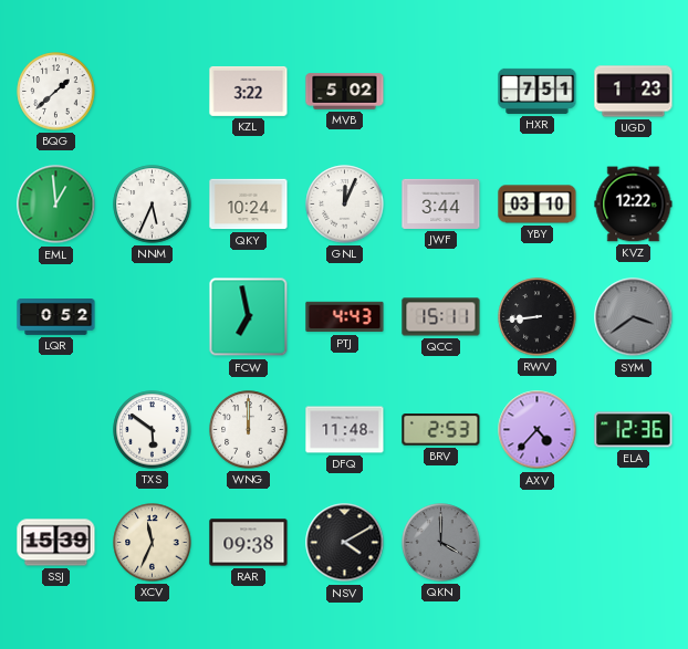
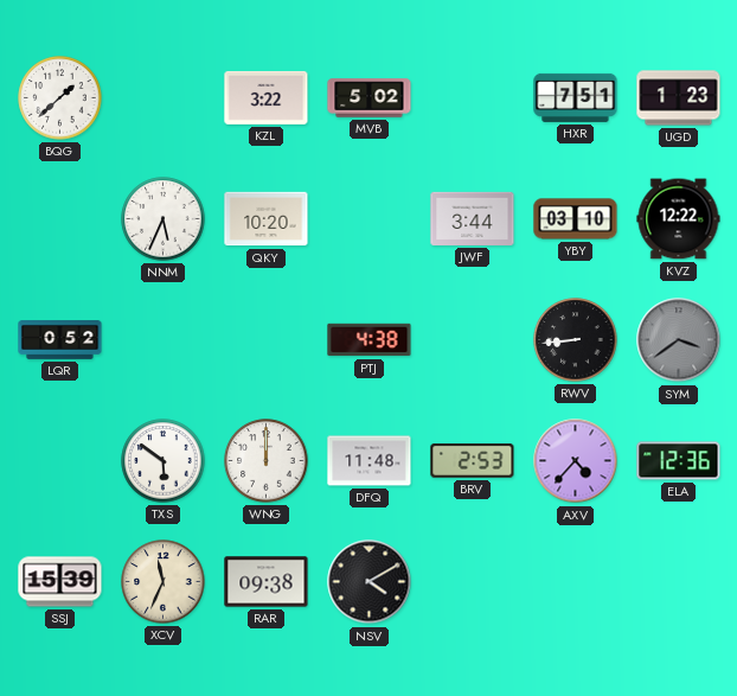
EML: 12:59 -> none
QKY: 10:24 -> 10:20
GNL: 12:04 -> none
FCW: 6:58 -> none
PTJ: 4:43 -> 4:38
QCC: 15:11 -> none
QKN: 4:00 -> none
